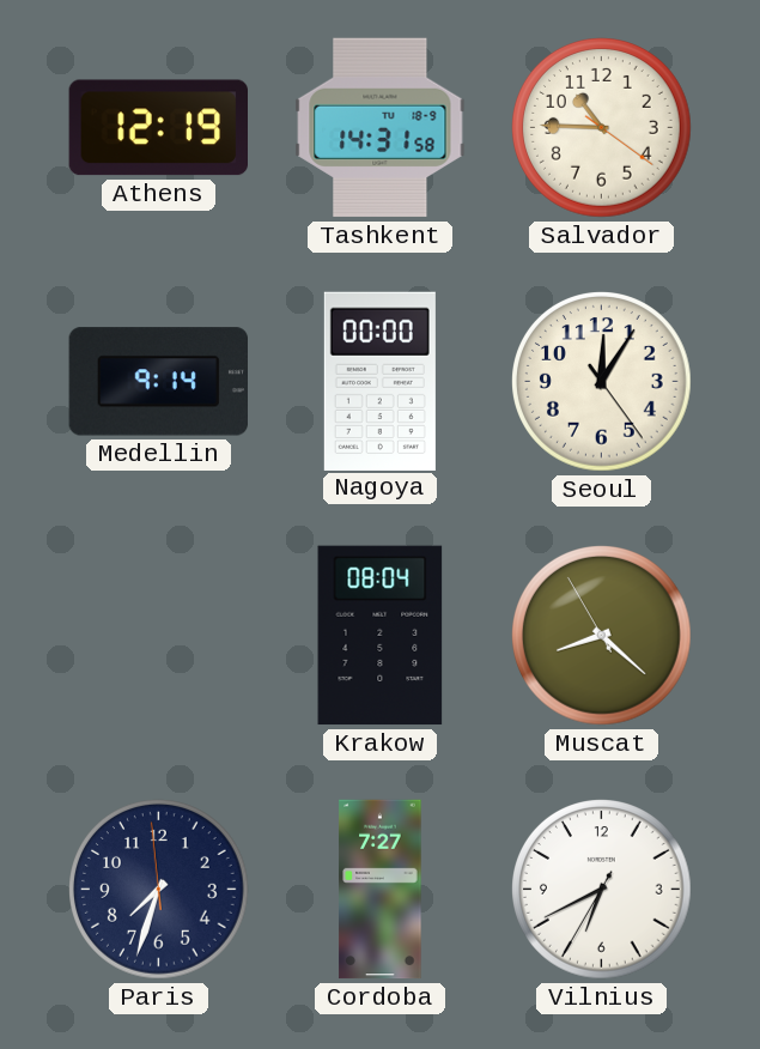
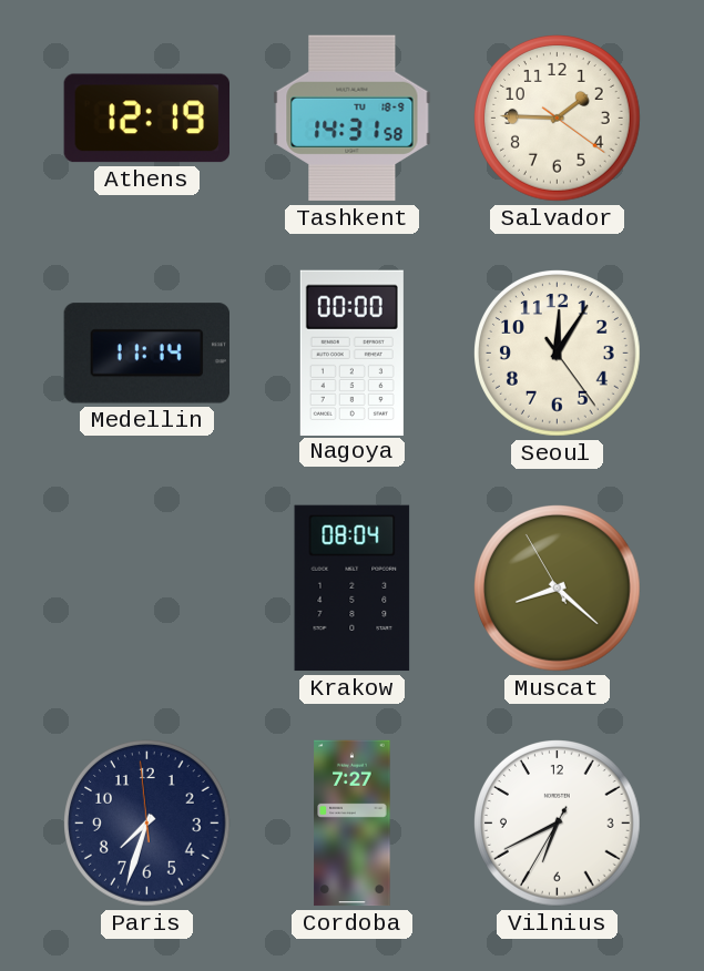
Salvador: 10:45 -> 1:45
Medellin: 9:14 -> 11:14
